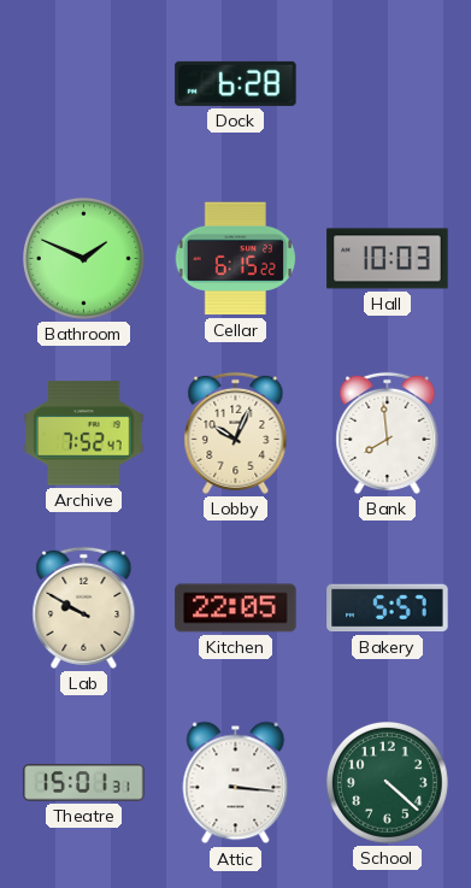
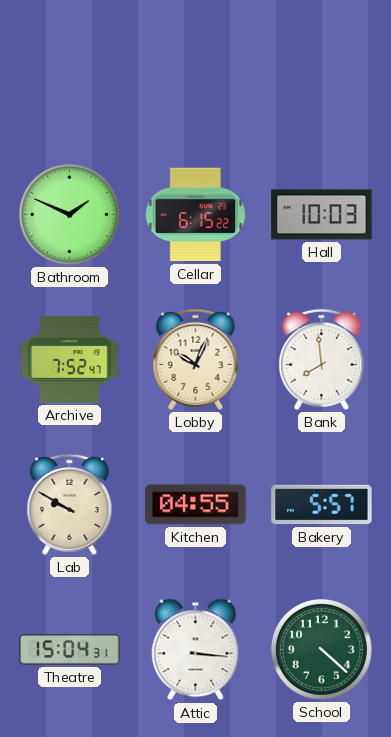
Dock: 6:28 -> none
Kitchen: 22:05 -> 04:55
Theatre: 15:01 -> 15:04
